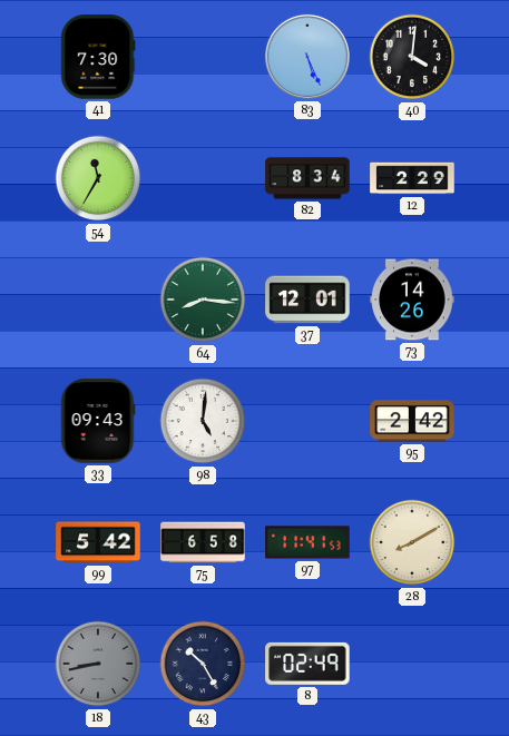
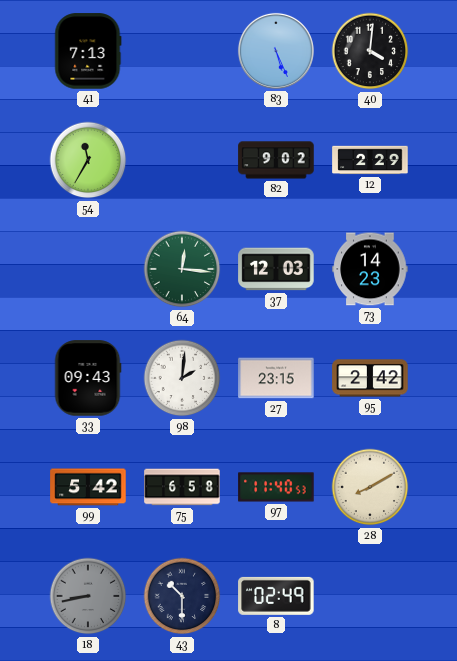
41: 7:30 -> 7:13
82: 8:34 -> 9:02
64: 8:16 -> 12:16
37: 12:01 -> 12:03
73: 14:26 -> 14:23
98: 5:01 -> 2:01
27: none -> 23:15
97: 11:41 -> 11:40
43: 10:25 -> 10:30
